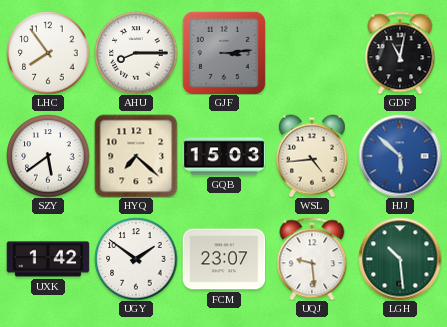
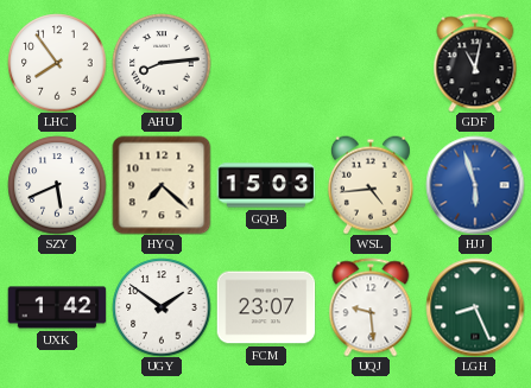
AHU: 8:15 -> 8:14
GJF: 3:14 -> none
SZY: 5:39 -> 5:41
HJJ: 5:52 -> 5:57
LGH: 10:29 -> 8:26
